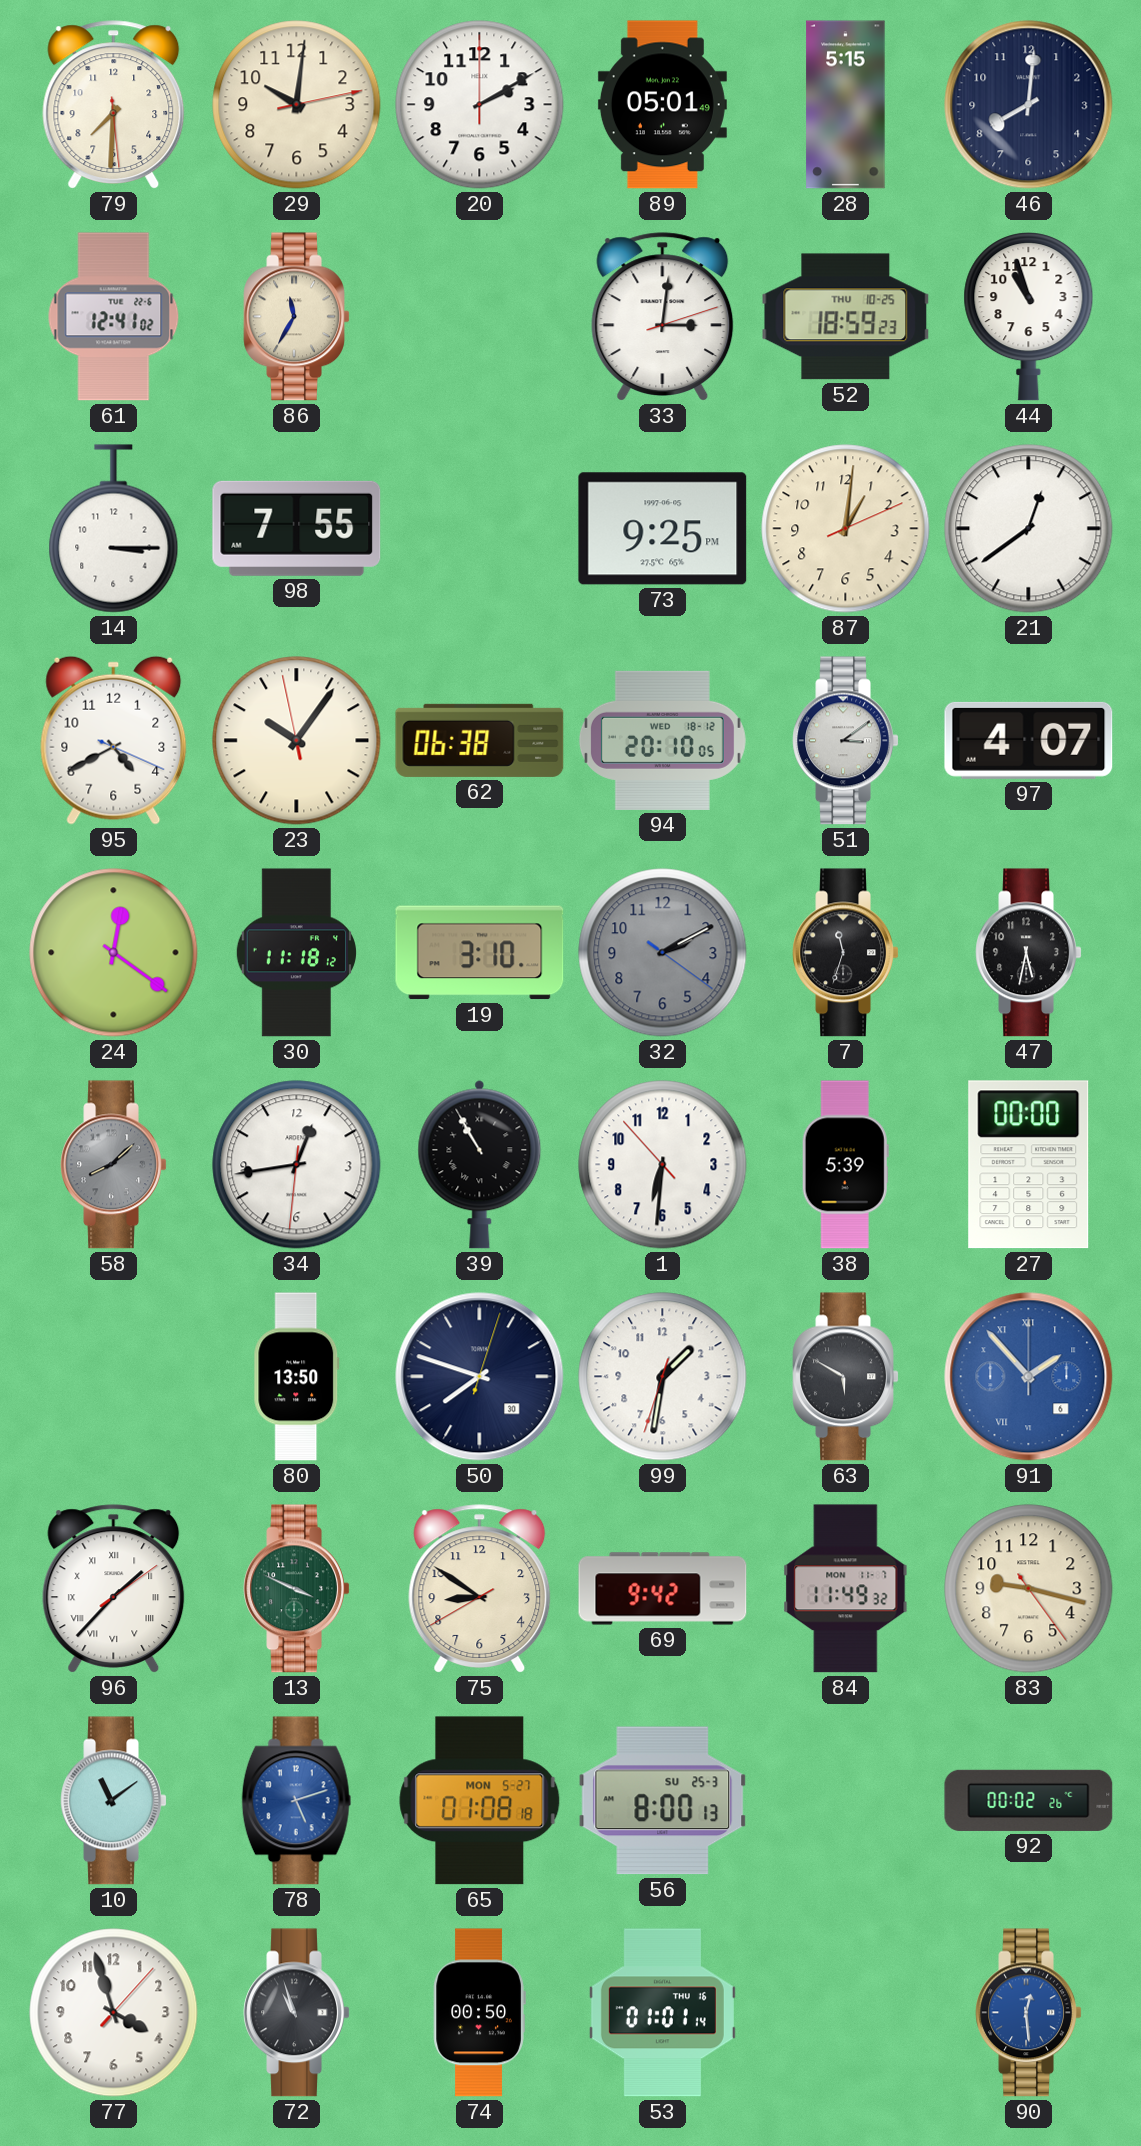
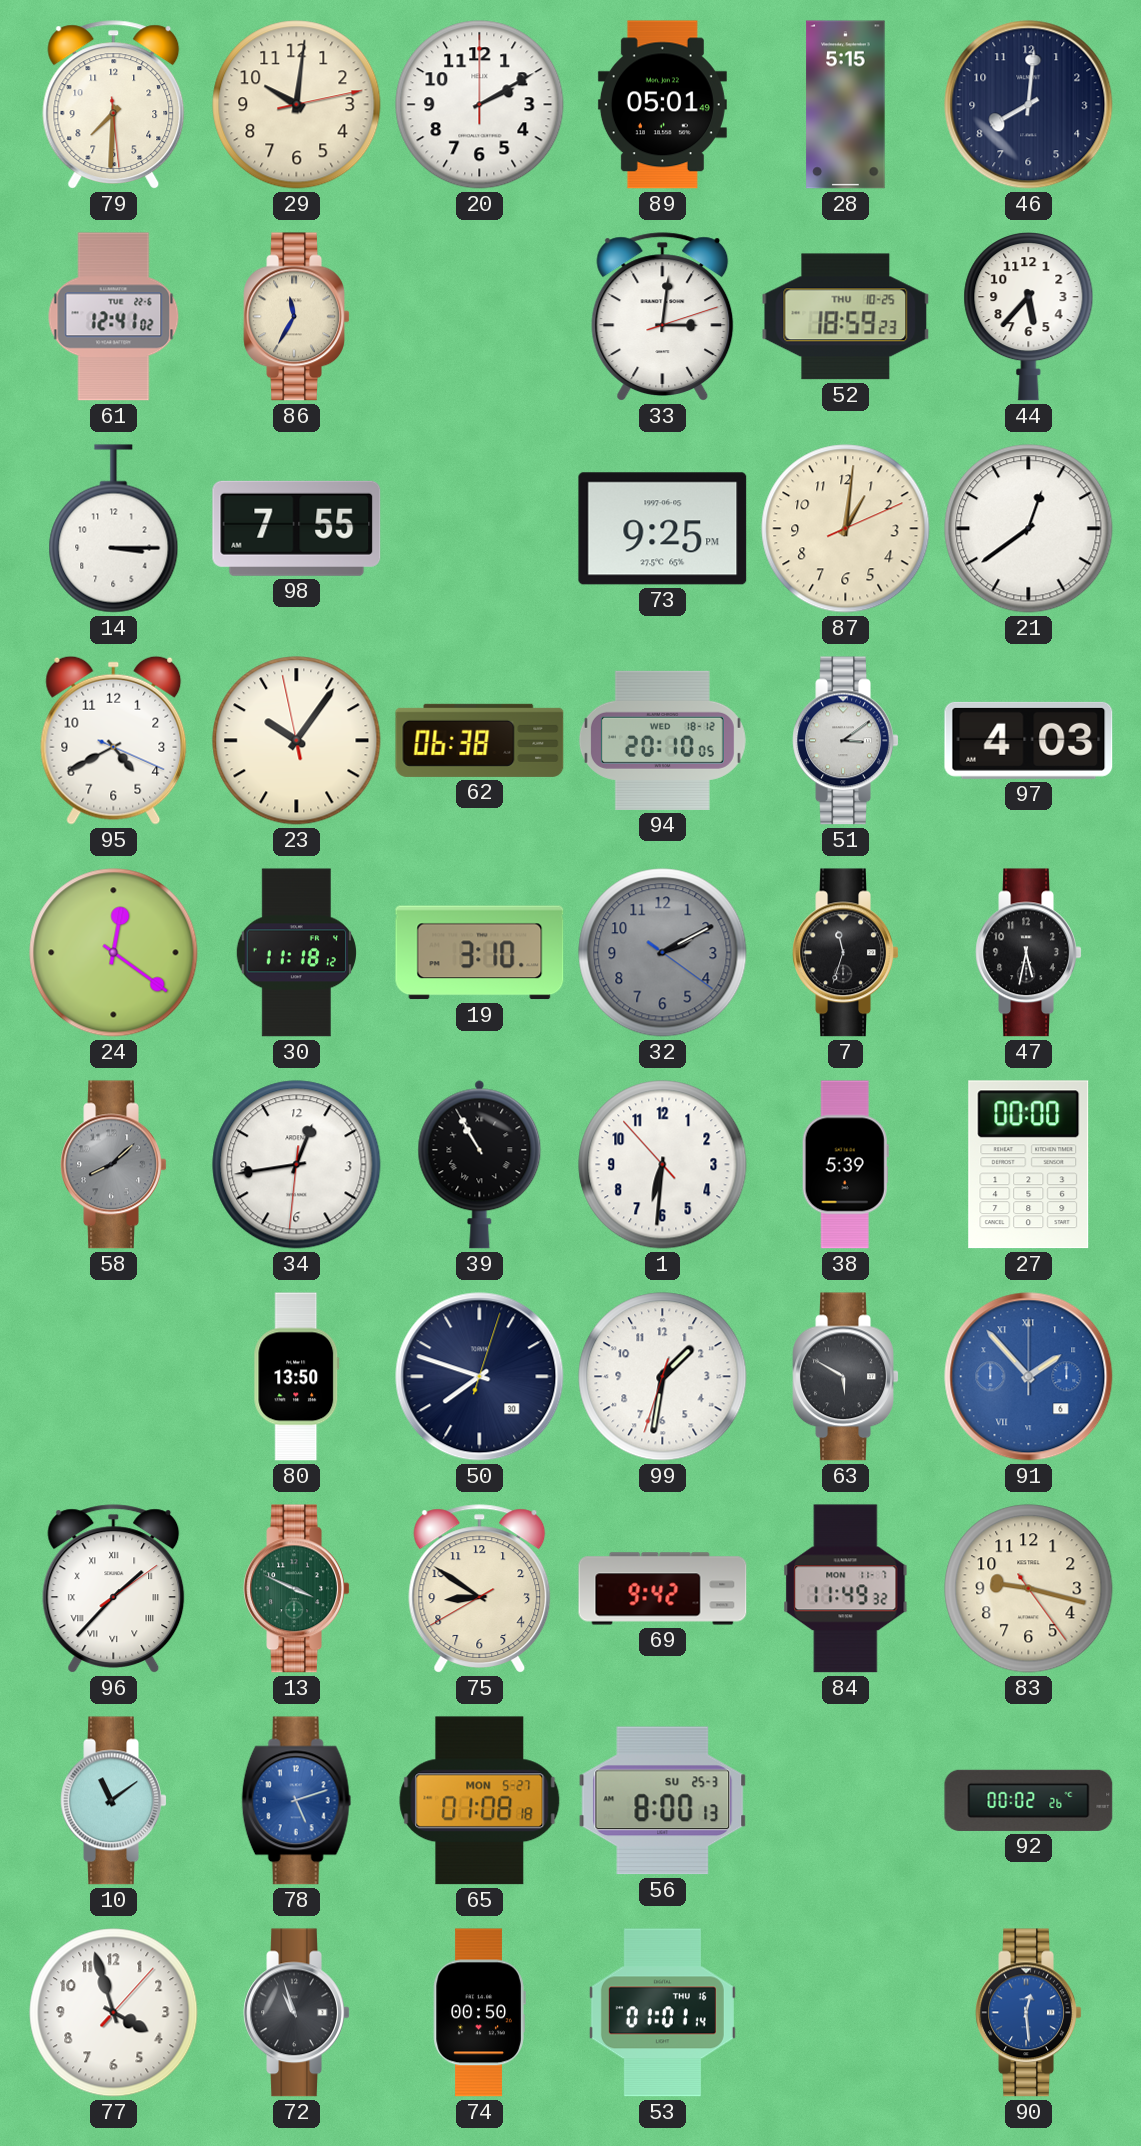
44: 10:57 -> 5:37
97: 4:07 -> 4:03
